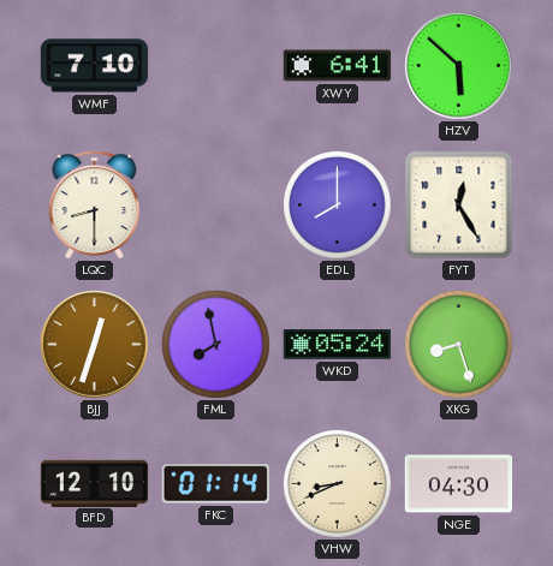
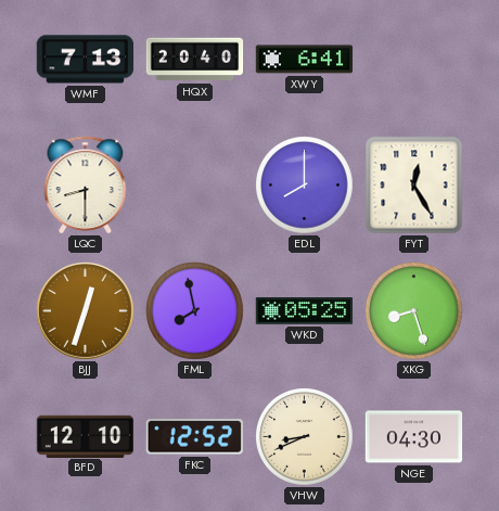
WMF: 7:10 -> 7:13
HQX: none -> 20:40
HZV: 5:52 -> none
WKD: 05:24 -> 05:25
FKC: 01:14 -> 12:52
